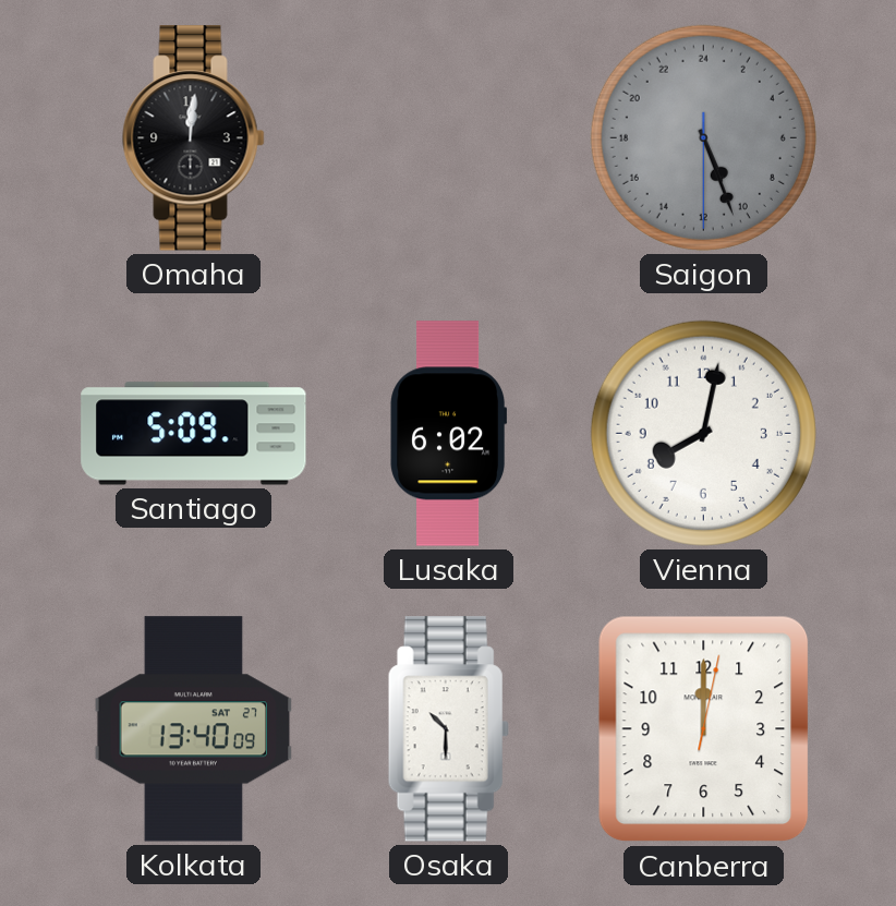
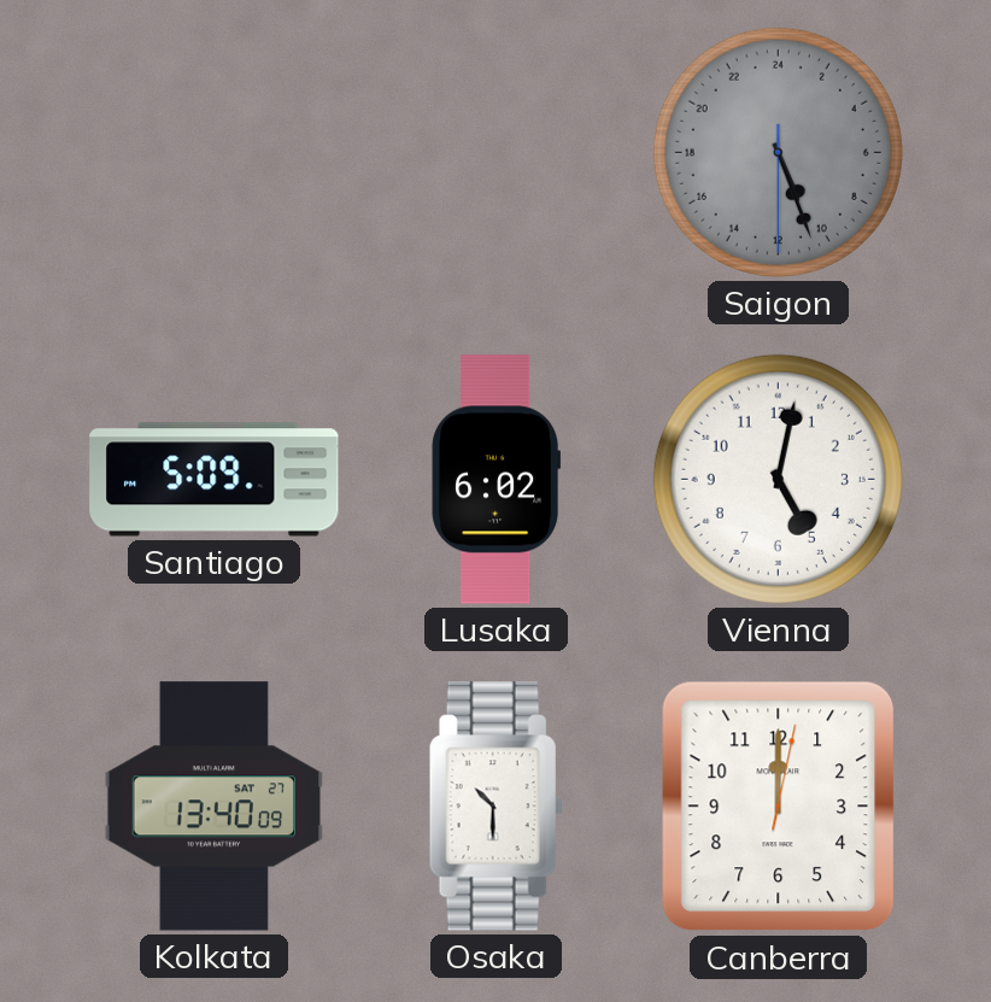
Omaha: 12:01 -> none
Vienna: 8:02 -> 5:02
